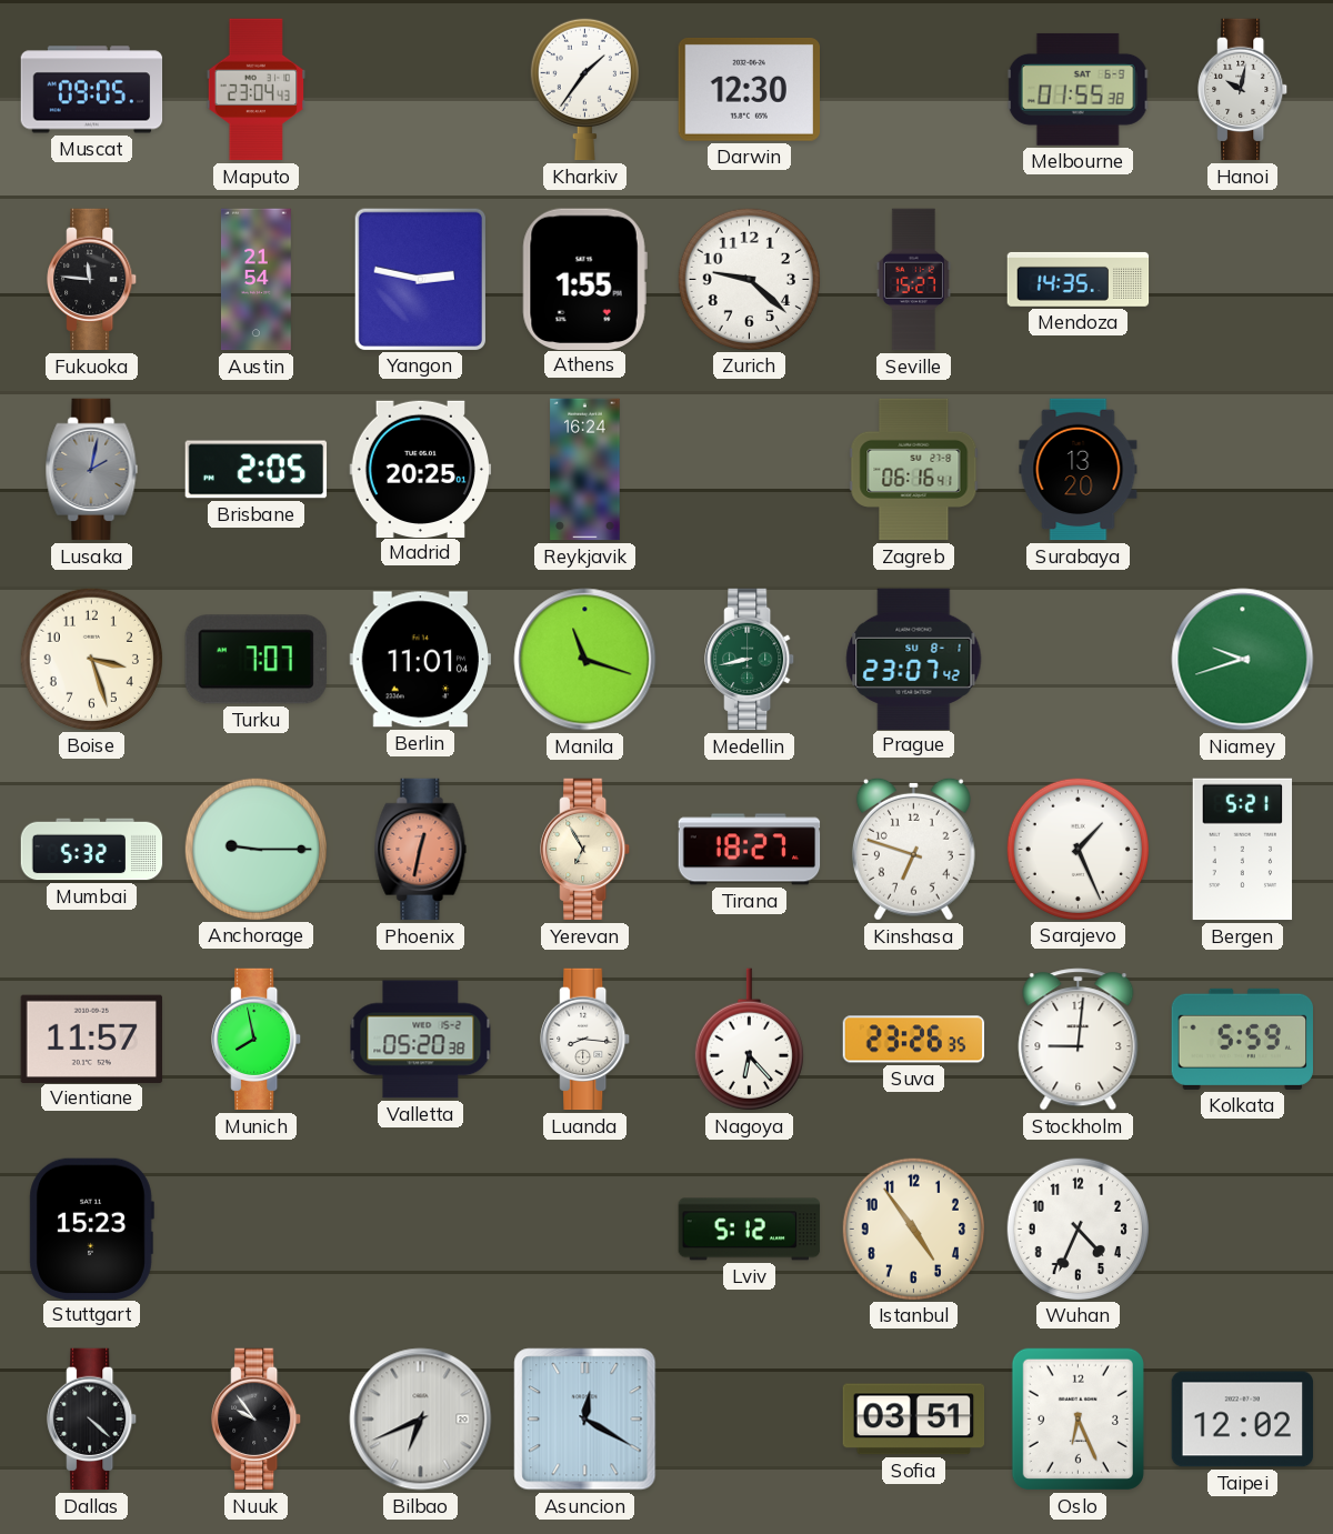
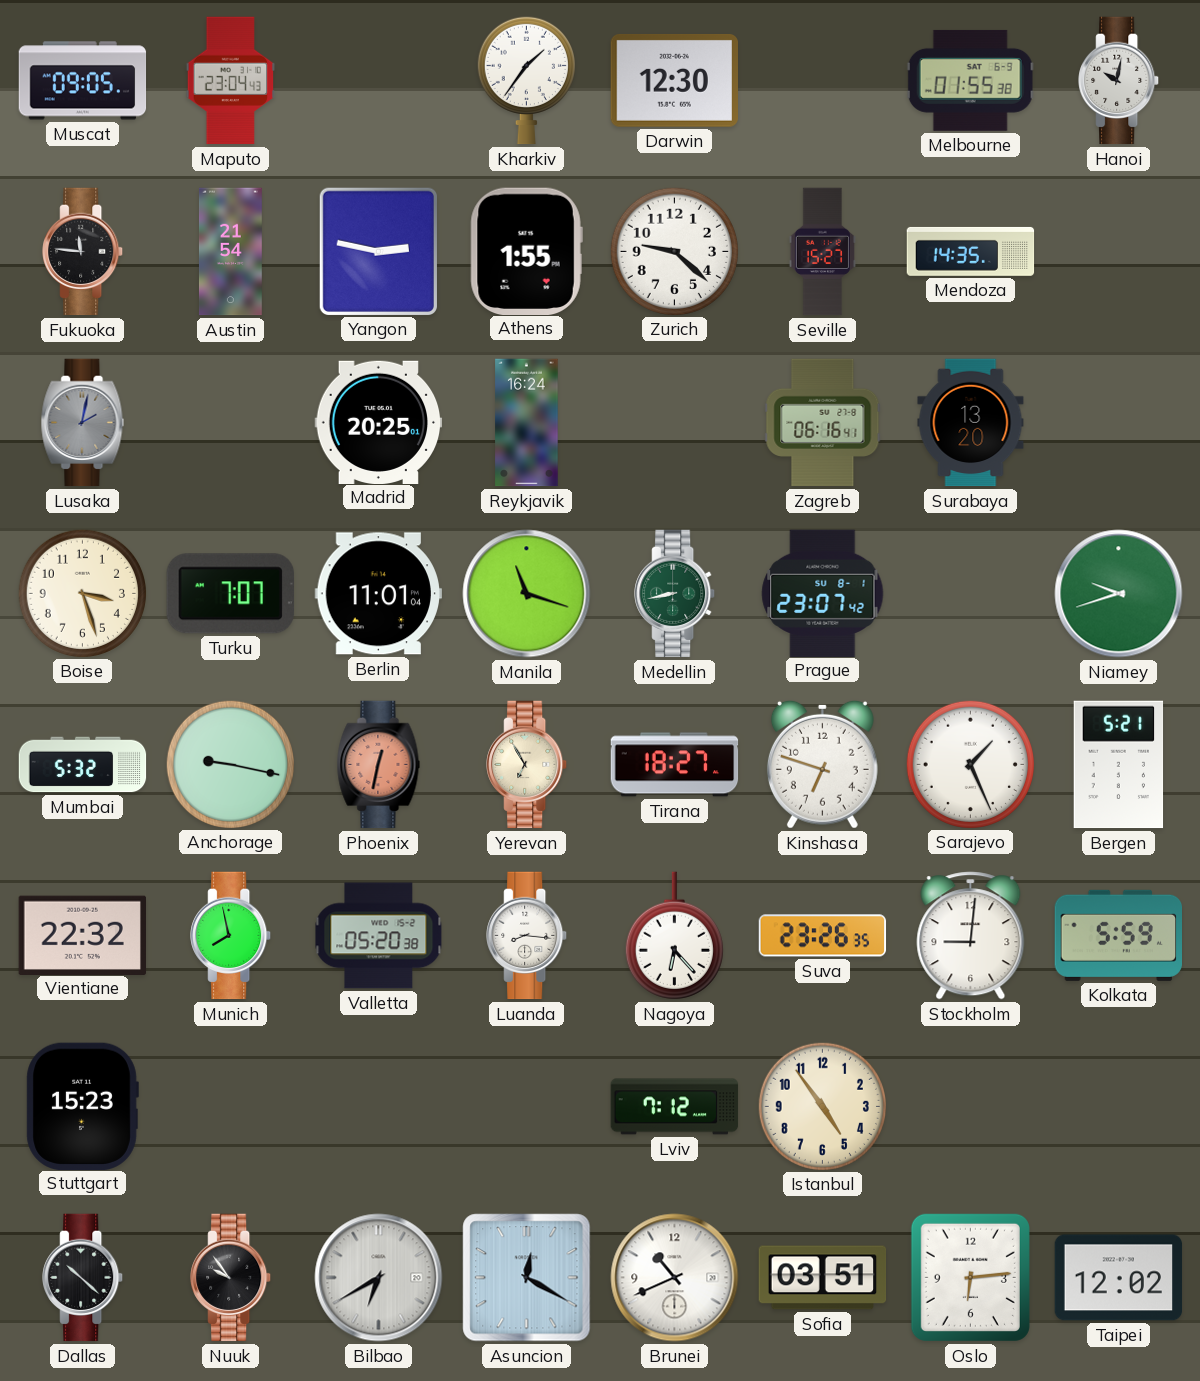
Brisbane: 2:05 -> none
Anchorage: 9:15 -> 9:17
Vientiane: 11:57 -> 22:32
Lviv: 5:12 -> 7:12
Wuhan: 4:34 -> none
Dallas: 4:22 -> 10:22
Bilbao: 6:41 -> 6:40
Brunei: none -> 10:41
Oslo: 6:26 -> 6:14
